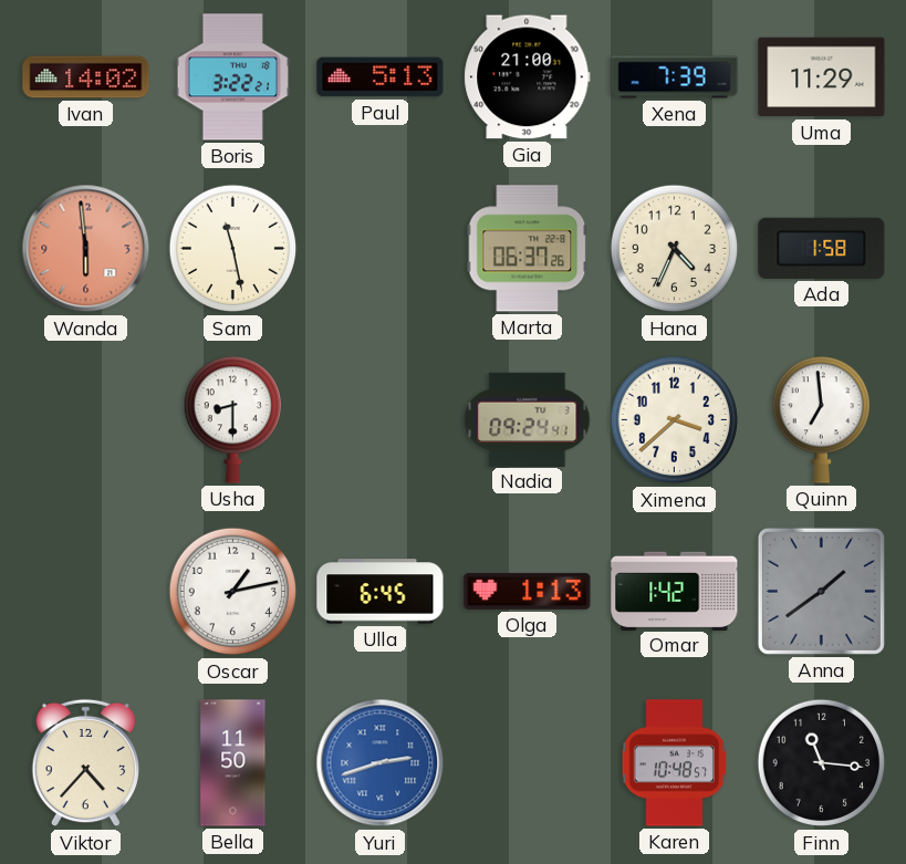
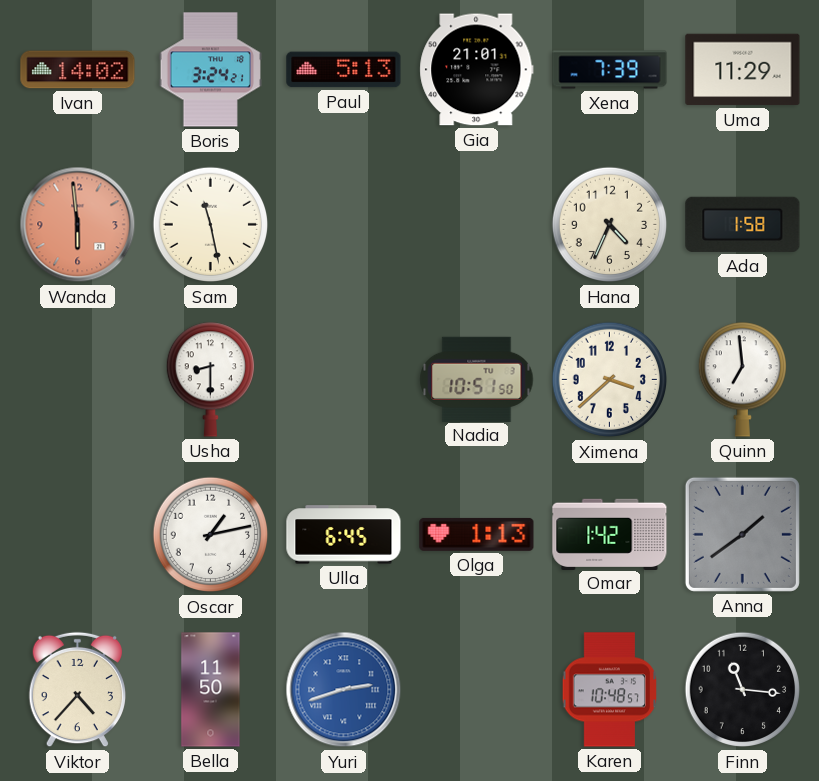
Boris: 3:22 -> 3:24
Gia: 21:00 -> 21:01
Marta: 06:37 -> none
Nadia: 09:24 -> 10:51
